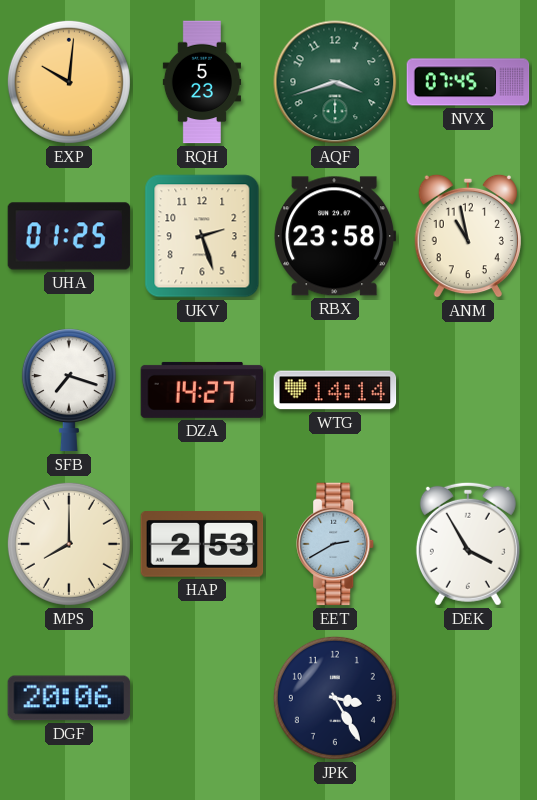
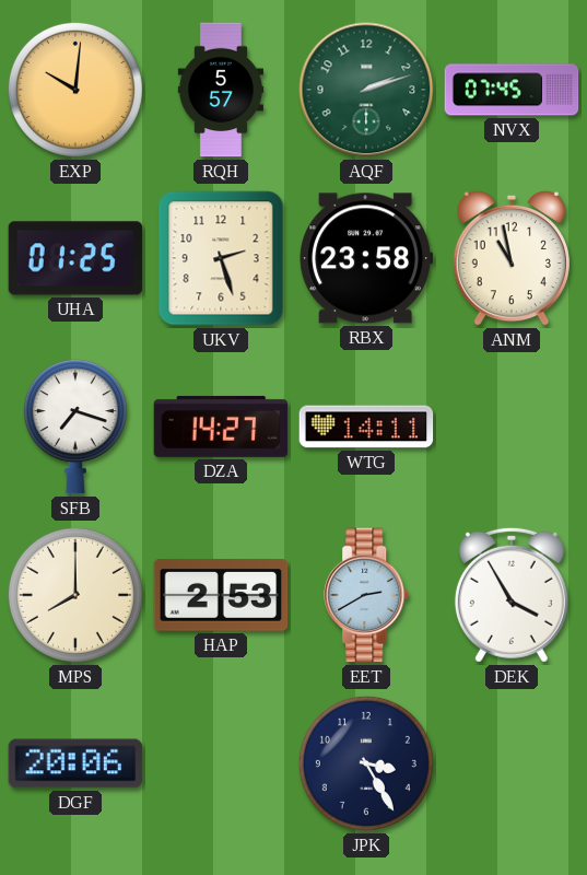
RQH: 5:23 -> 5:57
AQF: 3:42 -> 2:12
WTG: 14:14 -> 14:11
